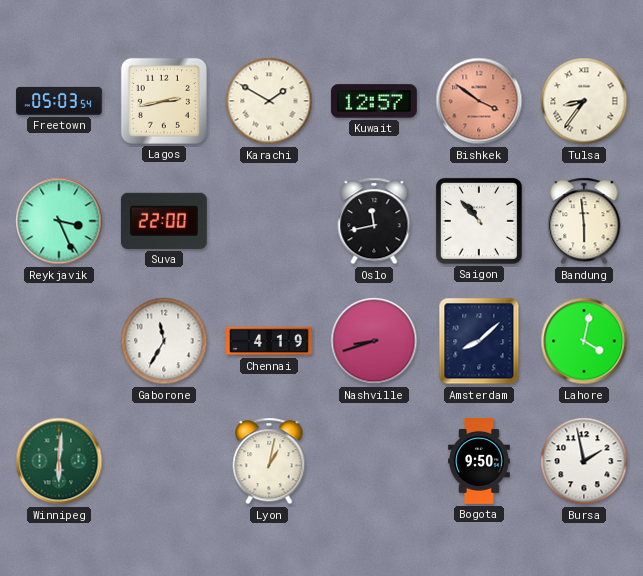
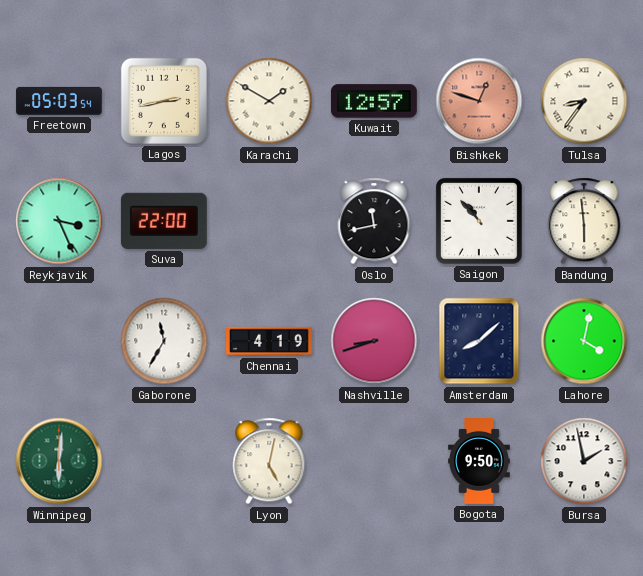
Bishkek: 3:51 -> 12:48
Lyon: 1:02 -> 5:02
